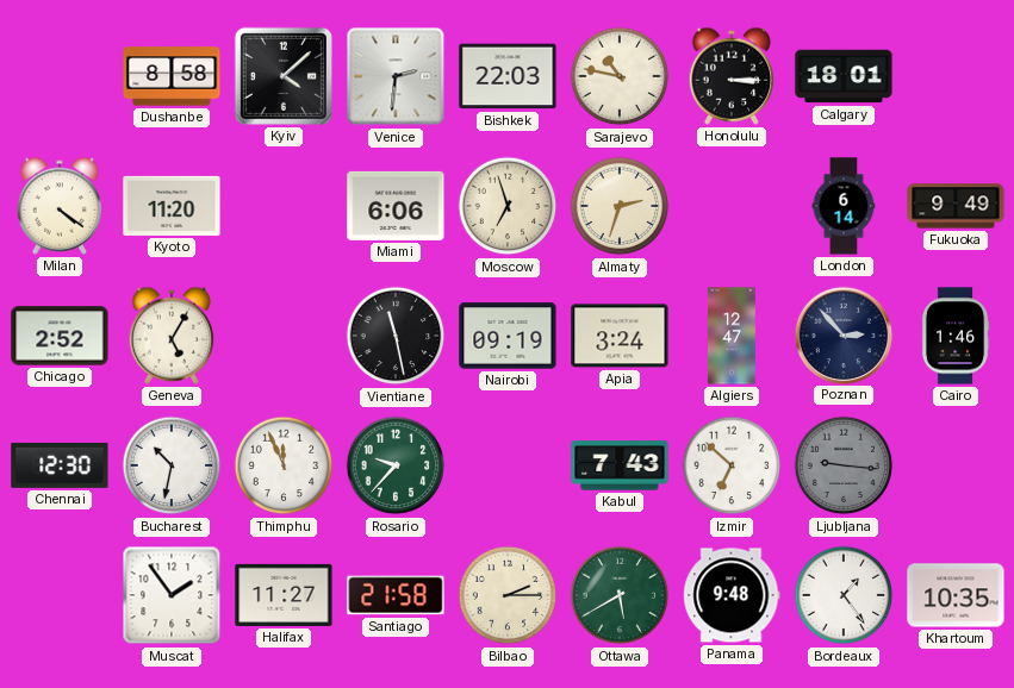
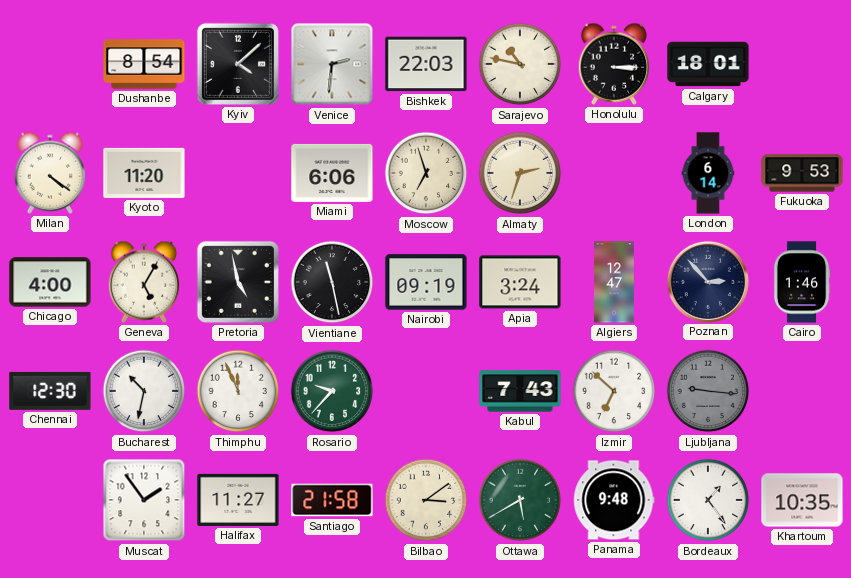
Dushanbe: 8:58 -> 8:54
Fukuoka: 9:49 -> 9:53
Chicago: 2:52 -> 4:00
Pretoria: none -> 4:58
Bilbao: 2:15 -> 3:09
